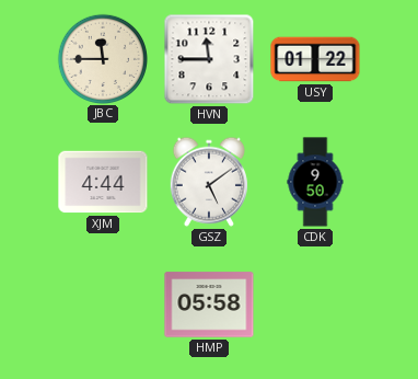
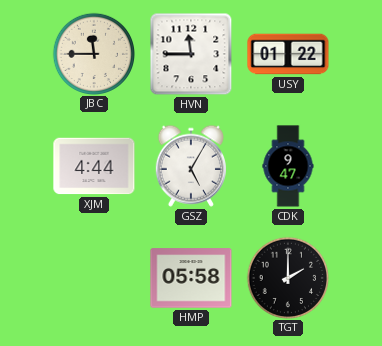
GSZ: 5:09 -> 5:05
CDK: 9:50 -> 9:47
TGT: none -> 2:00
